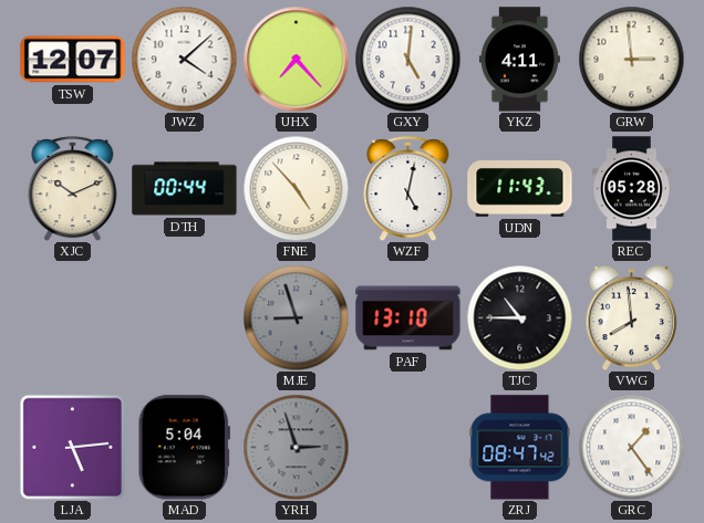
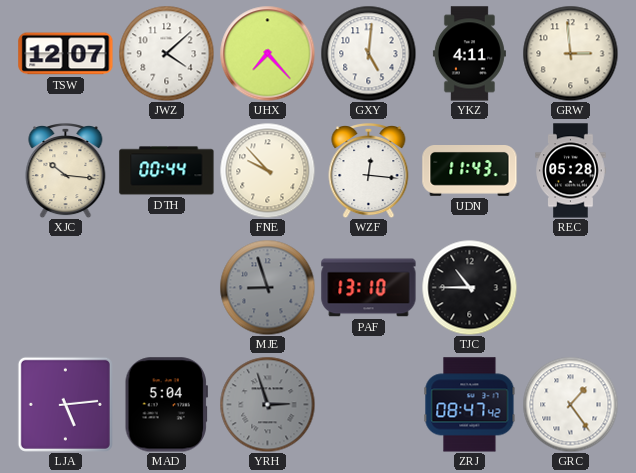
XJC: 10:11 -> 10:16
FNE: 4:53 -> 9:53
WZF: 5:02 -> 12:16
VWG: 7:59 -> none
